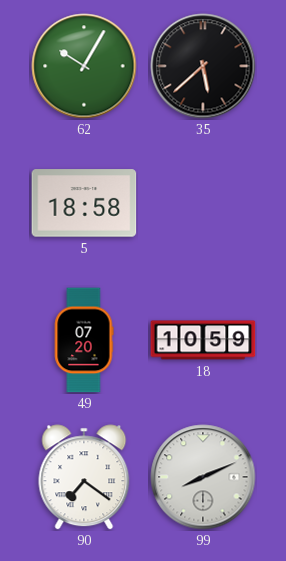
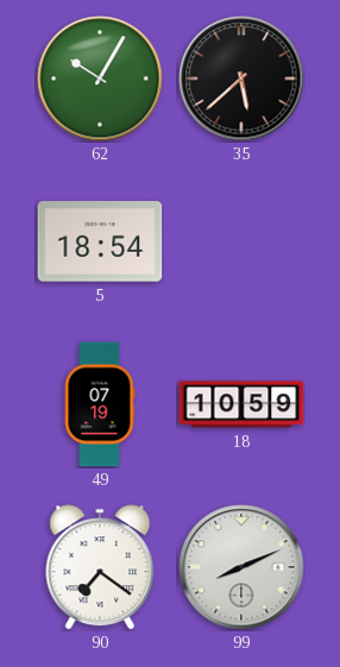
5: 18:58 -> 18:54
49: 07:20 -> 07:19
